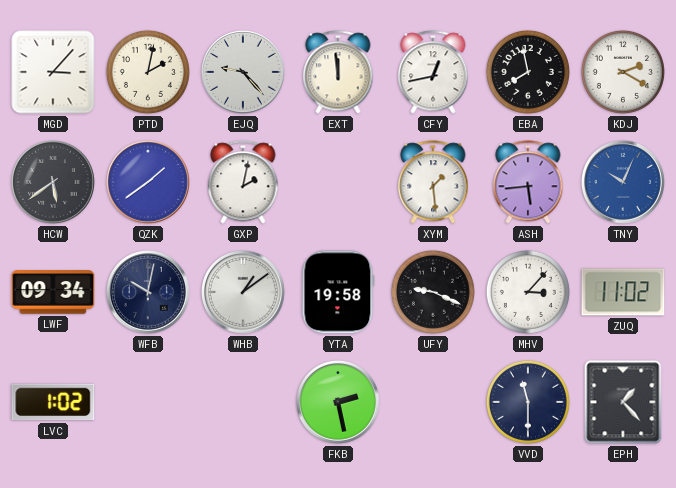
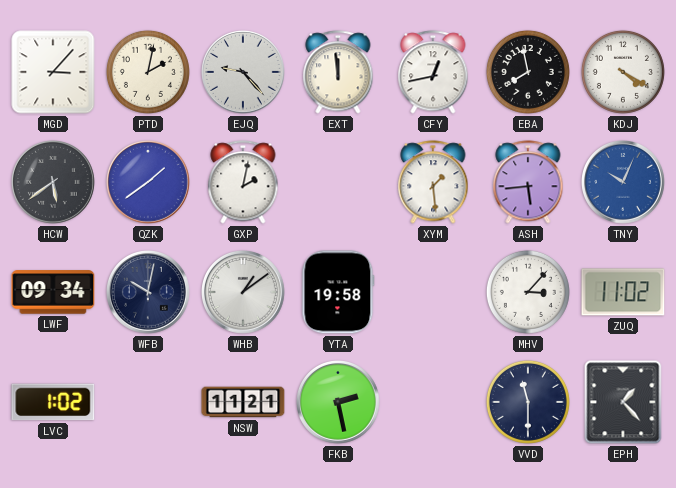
KDJ: 2:20 -> 4:20
UFY: 9:19 -> none
NSW: none -> 11:21
